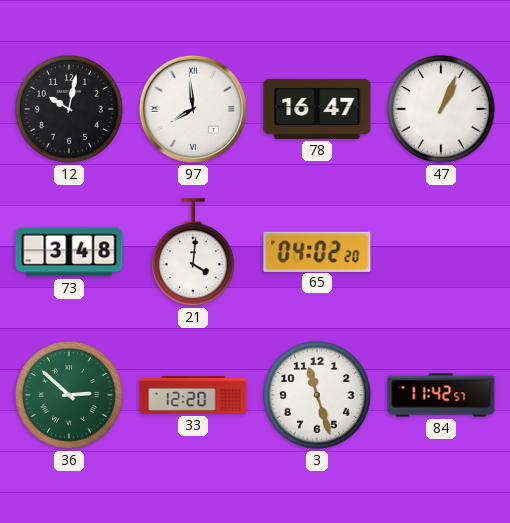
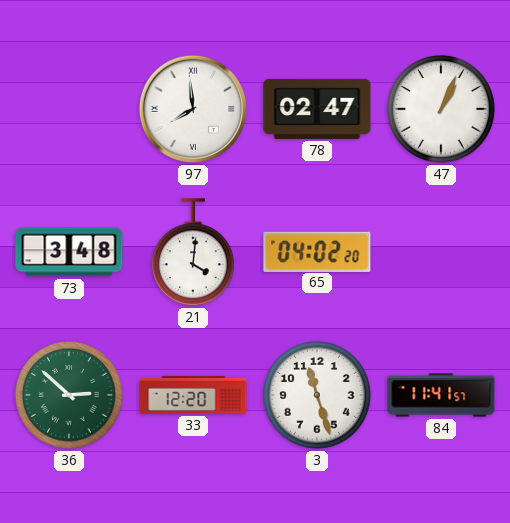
12: 10:02 -> none
78: 16:47 -> 02:47
84: 11:42 -> 11:41
